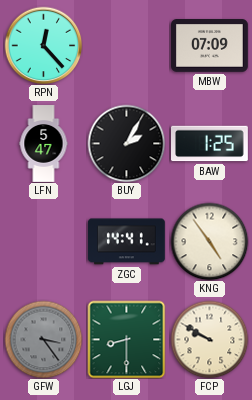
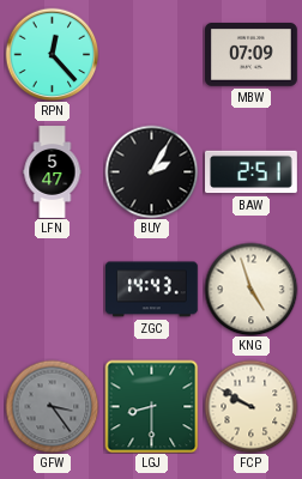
BAW: 1:25 -> 2:51
ZGC: 14:41 -> 14:43
KNG: 4:54 -> 4:57
